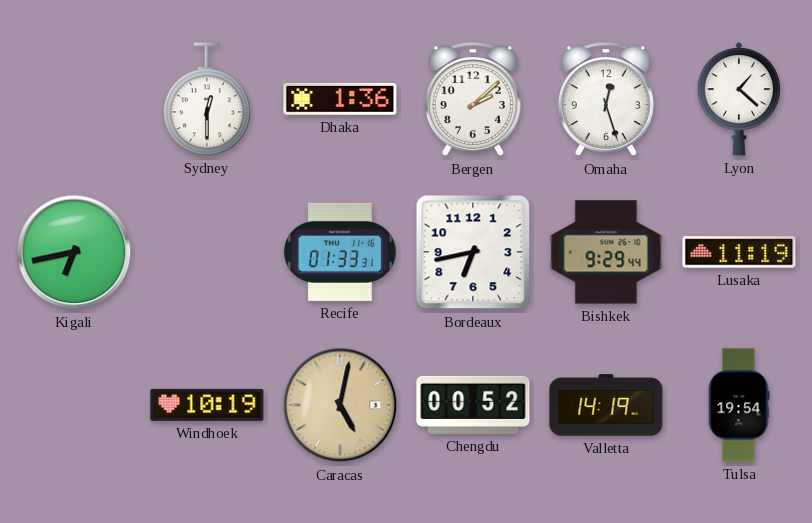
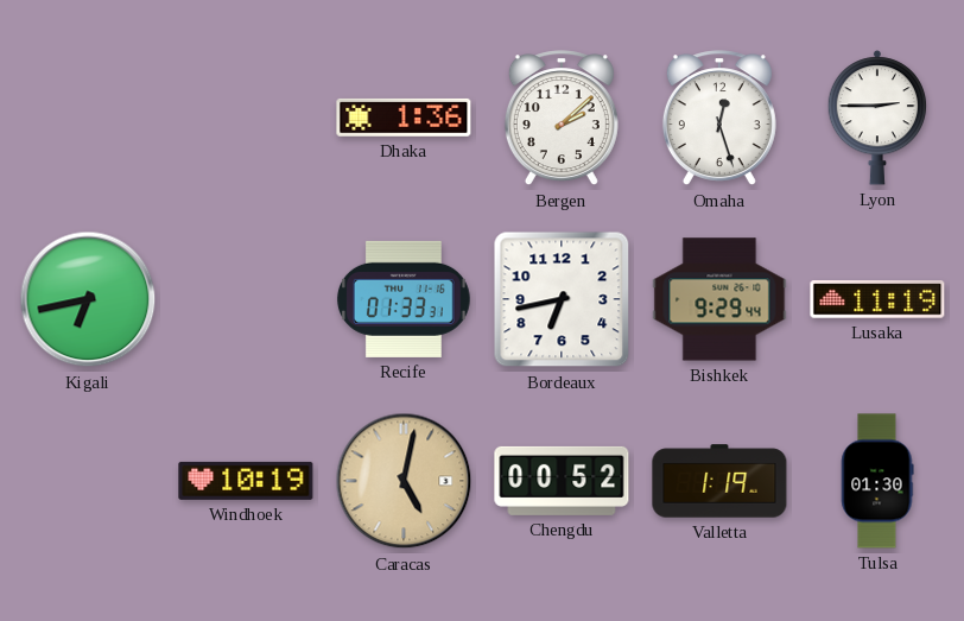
Sydney: 12:30 -> none
Lyon: 1:22 -> 2:45
Valletta: 14:19 -> 1:19
Tulsa: 19:54 -> 01:30
